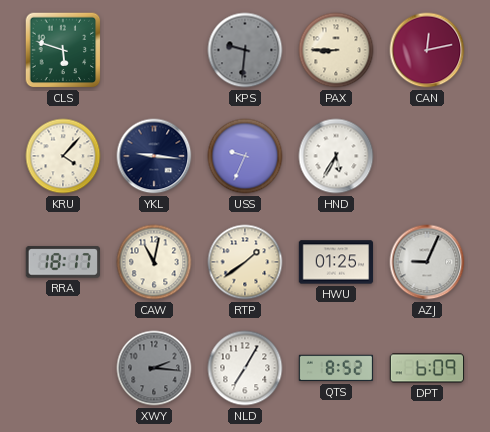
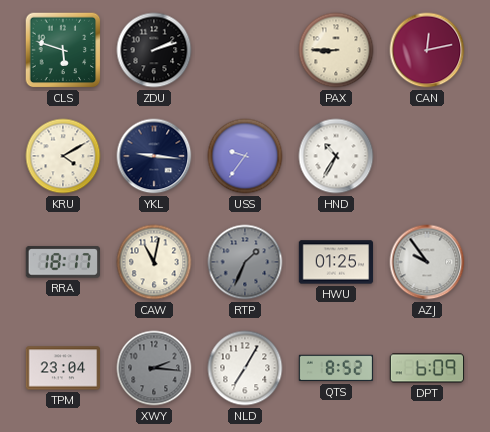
ZDU: none -> 2:12
KPS: 9:31 -> none
KRU: 4:07 -> 4:10
USS: 9:34 -> 9:36
HND: 5:35 -> 10:35
RTP: 1:39 -> 1:34
RTP dial: cream -> grey
AZJ: 9:04 -> 9:54
TPM: none -> 23:04
